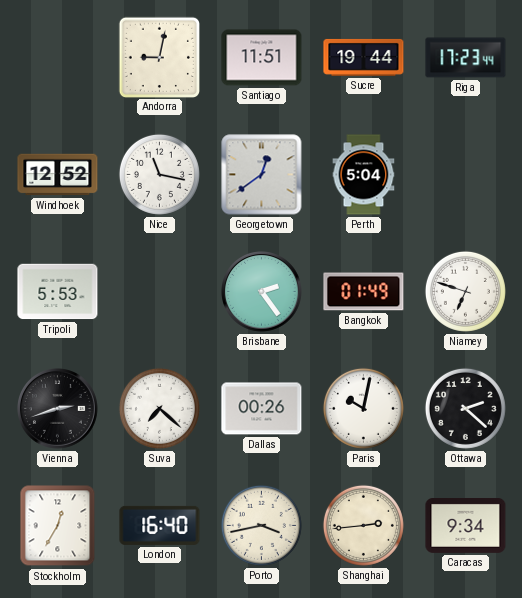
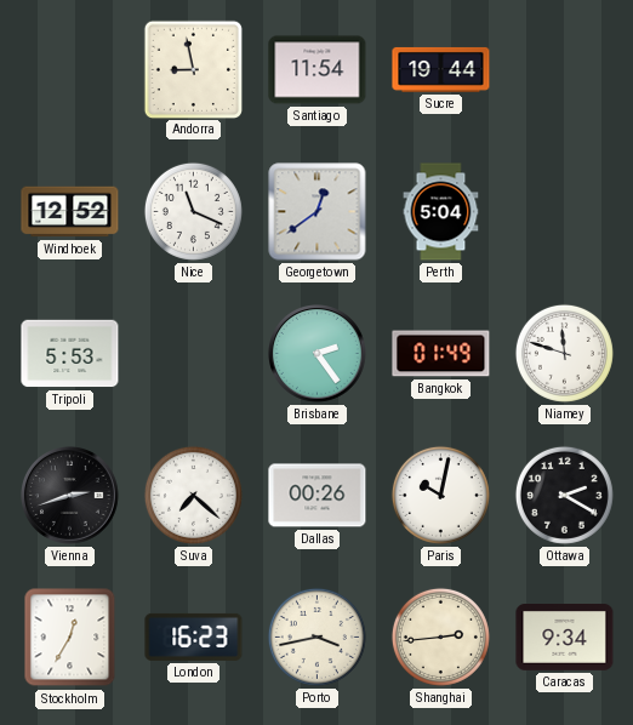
Andorra: 9:02 -> 8:58
Santiago: 11:51 -> 11:54
Riga: 17:23 -> none
Nice: 11:17 -> 11:19
Niamey: 6:48 -> 11:48
Ottawa: 2:22 -> 2:20
London: 16:40 -> 16:23
